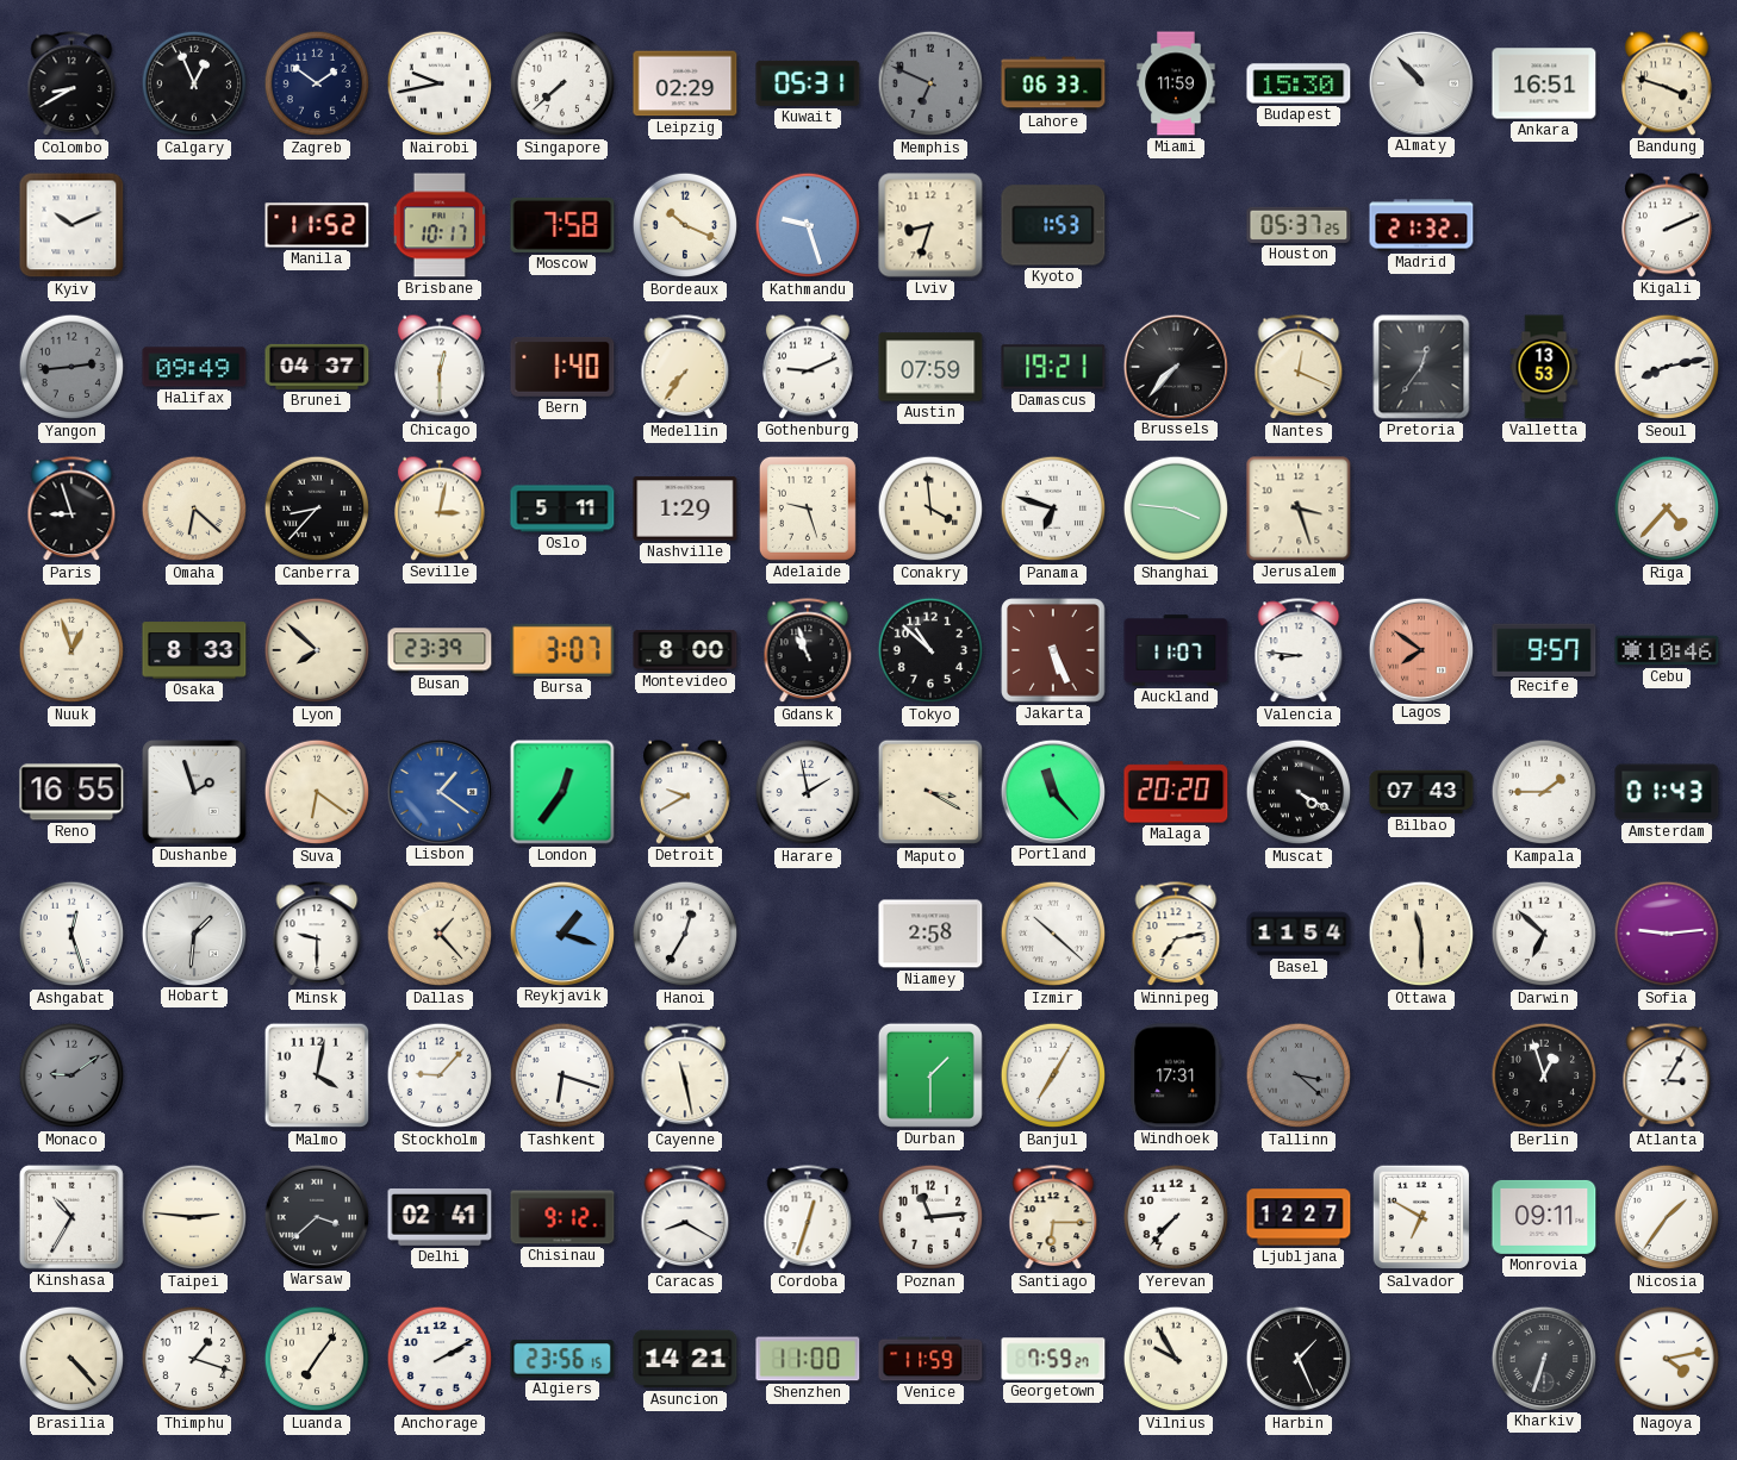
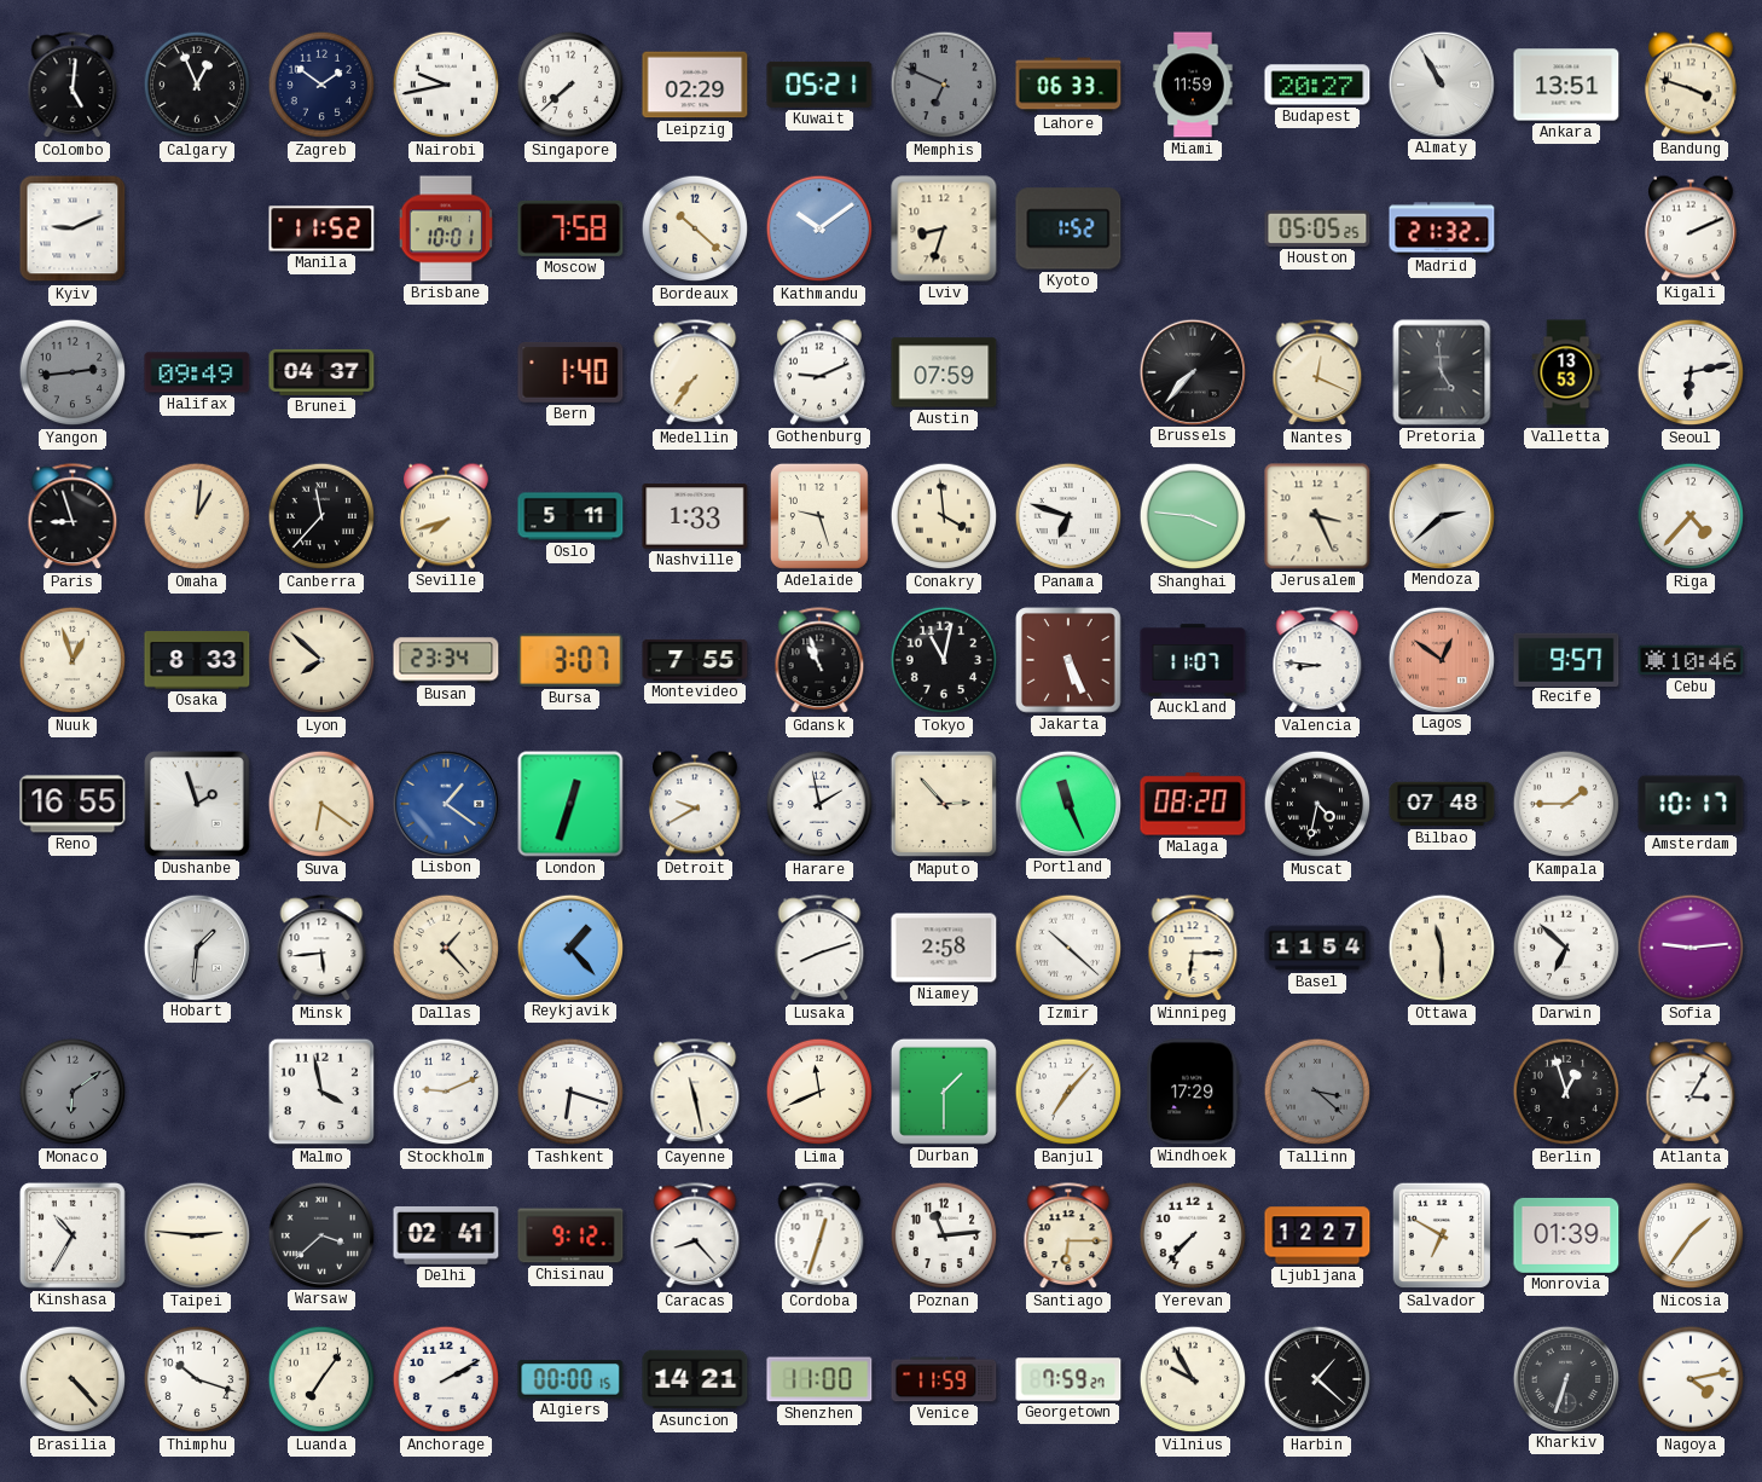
Colombo: 8:40 -> 5:01
Kuwait: 05:31 -> 05:21
Budapest: 15:30 -> 20:27
Almaty: 10:53 -> 10:55
Ankara: 16:51 -> 13:51
Kyiv: 10:11 -> 9:11
Brisbane: 10:17 -> 10:01
Bordeaux: 10:19 -> 10:22
Kathmandu: 9:27 -> 10:09
Kyoto: 1:53 -> 1:52
Houston: 05:37 -> 05:05
Chicago: 12:30 -> none
Damascus: 19:21 -> none
Pretoria: 12:36 -> 4:59
Seoul: 8:13 -> 6:13
Omaha: 6:22 -> 1:01
Canberra: 8:37 -> 11:37
Seville: 3:02 -> 7:42
Nashville: 1:29 -> 1:33
Jerusalem: 3:27 -> 3:26
Mendoza: none -> 2:38
Busan: 23:39 -> 23:34
Montevideo: 8:00 -> 7:55
Tokyo: 10:52 -> 11:02
Lagos: 7:51 -> 12:51
London: 12:36 -> 12:33
Maputo: 3:20 -> 2:53
Portland: 11:23 -> 11:26
Malaga: 20:20 -> 08:20
Muscat: 4:20 -> 4:32
Bilbao: 07:43 -> 07:48
Amsterdam: 01:43 -> 10:17
Ashgabat: 12:27 -> none
Minsk: 9:30 -> 5:44
Reykjavik: 1:18 -> 1:23
Hanoi: 12:35 -> none
Lusaka: none -> 8:12
Winnipeg: 7:13 -> 6:15
Monaco: 9:09 -> 6:09
Malmo: 4:02 -> 3:58
Stockholm: 9:07 -> 9:11
Lima: none -> 11:41
Banjul: 7:05 -> 7:07
Windhoek: 17:31 -> 17:29
Caracas: 8:20 -> 8:23
Monrovia: 09:11 -> 01:39
Thimphu: 1:18 -> 10:18
Algiers: 23:56 -> 00:00
Harbin: 1:26 -> 1:22
